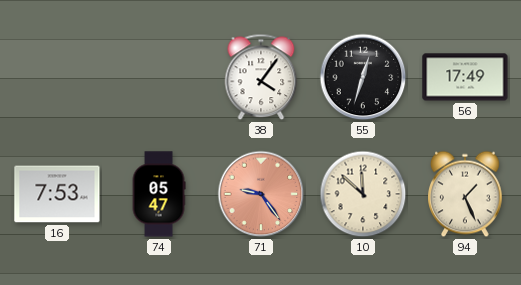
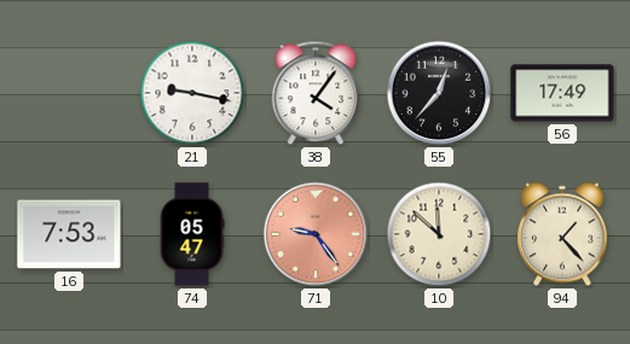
21: none -> 9:17
55: 12:33 -> 12:37
94: 1:26 -> 1:23
